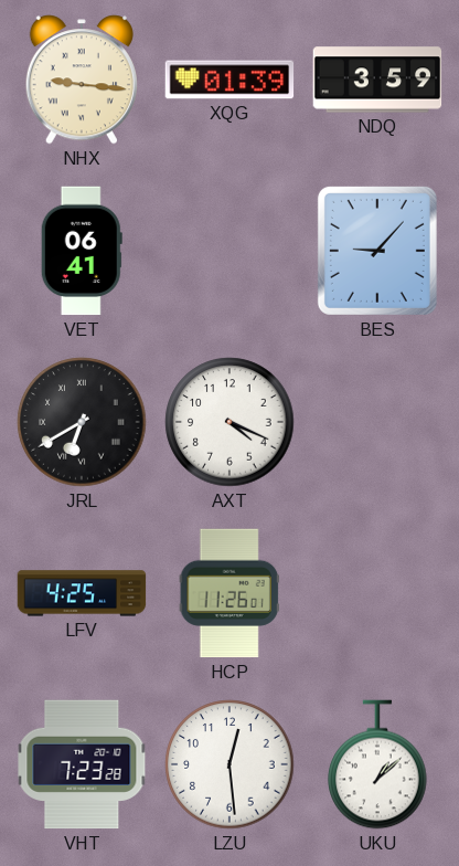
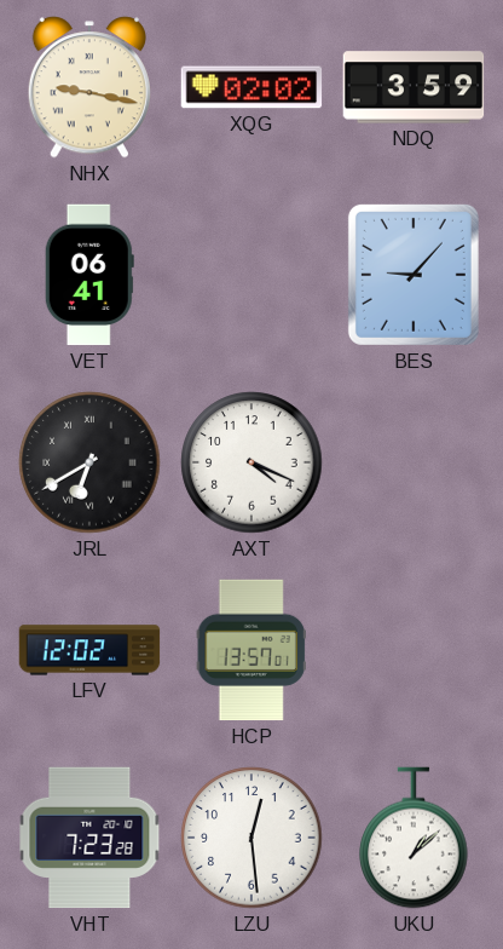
NHX: 9:16 -> 9:17
XQG: 01:39 -> 02:02
LFV: 4:25 -> 12:02
HCP: 11:26 -> 13:57
